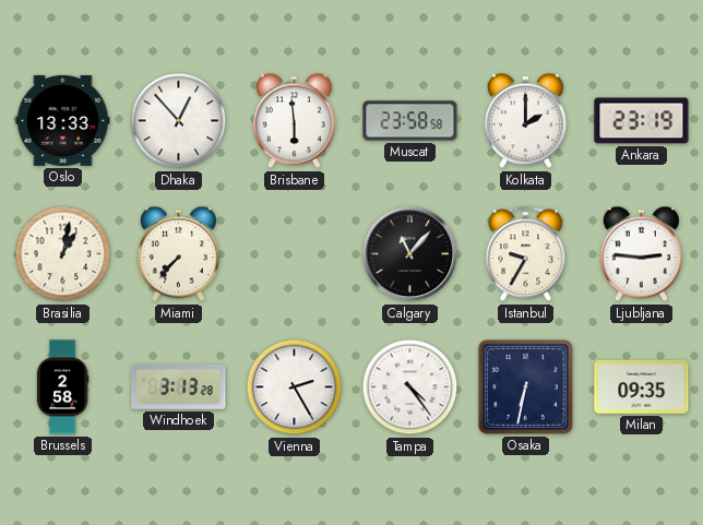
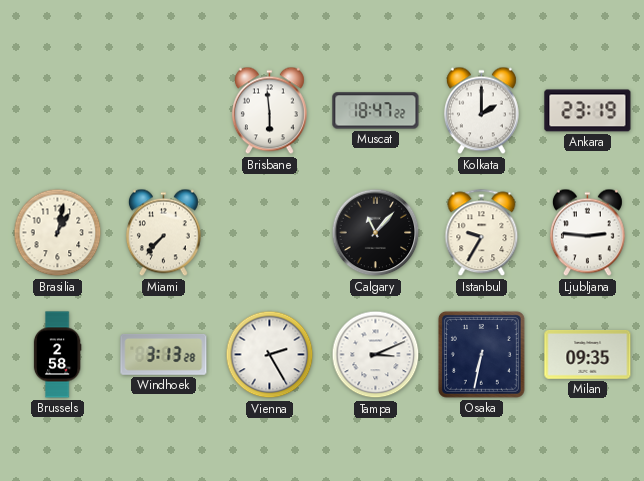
Oslo: 13:33 -> none
Dhaka: 12:53 -> none
Muscat: 23:58 -> 18:47
Tampa: 4:24 -> 3:11
